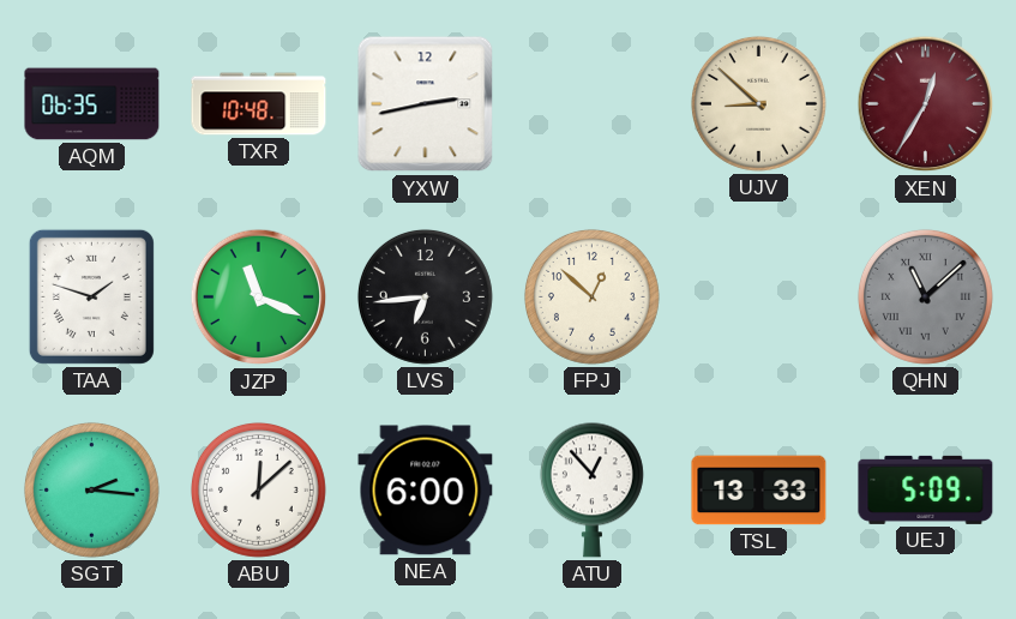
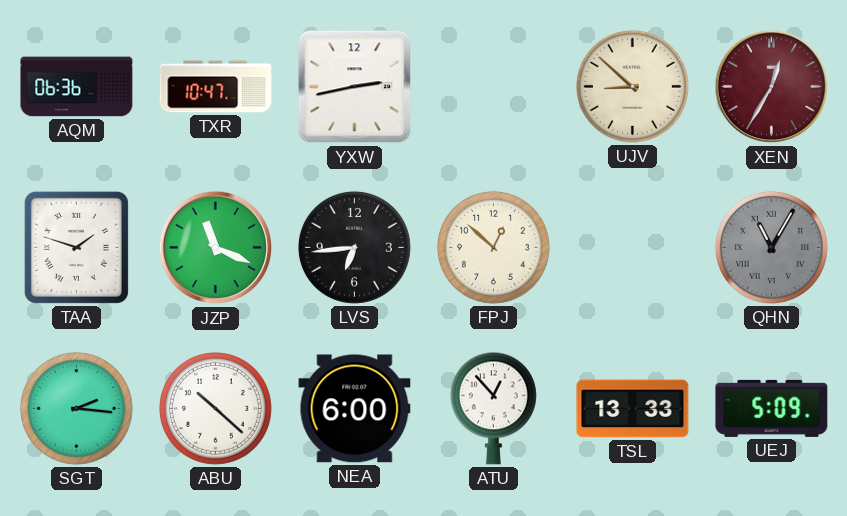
AQM: 06:35 -> 06:36
TXR: 10:48 -> 10:47
QHN: 11:08 -> 11:05
ABU: 12:08 -> 10:22
